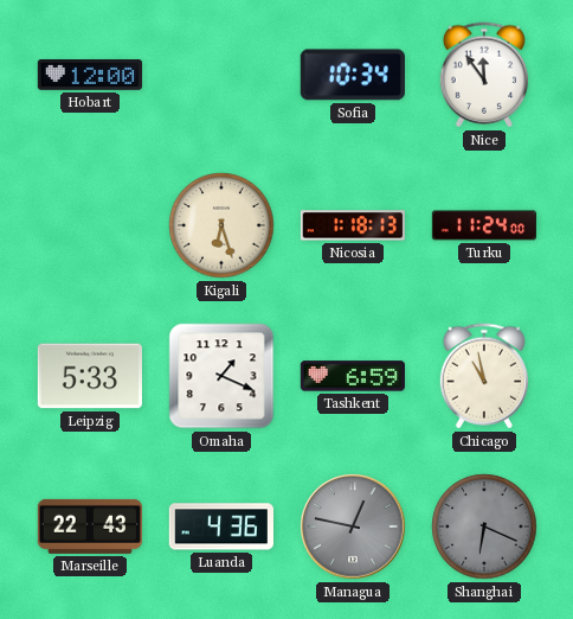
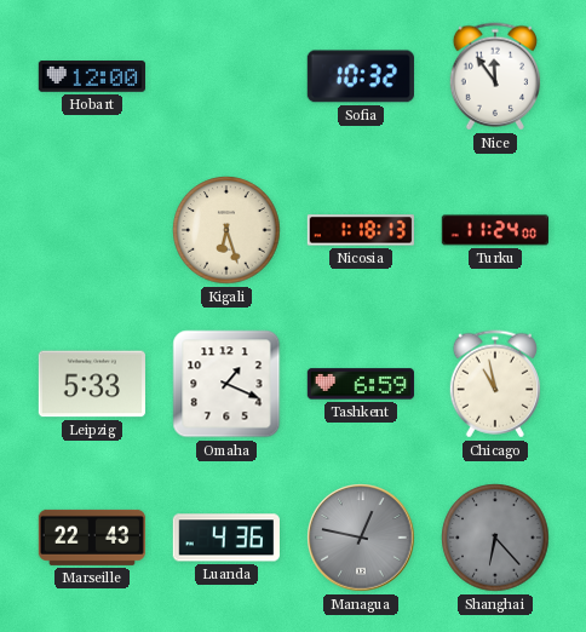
Sofia: 10:34 -> 10:32
Shanghai: 6:19 -> 6:23
